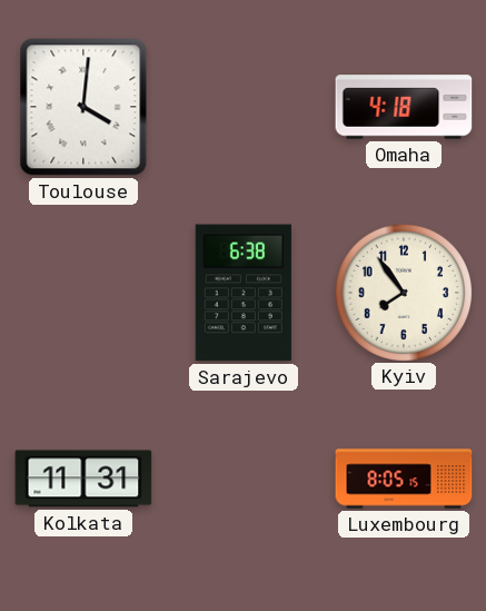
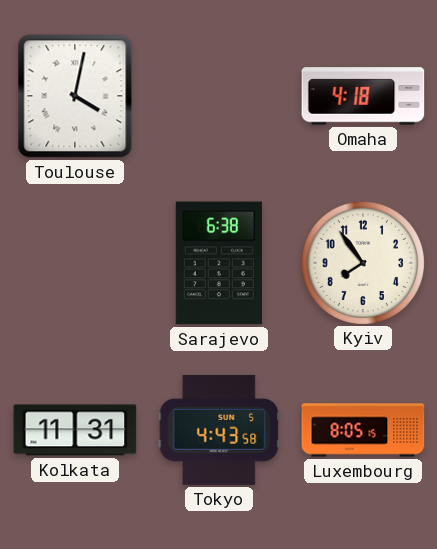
Toulouse: 4:01 -> 4:02
Tokyo: none -> 4:43
